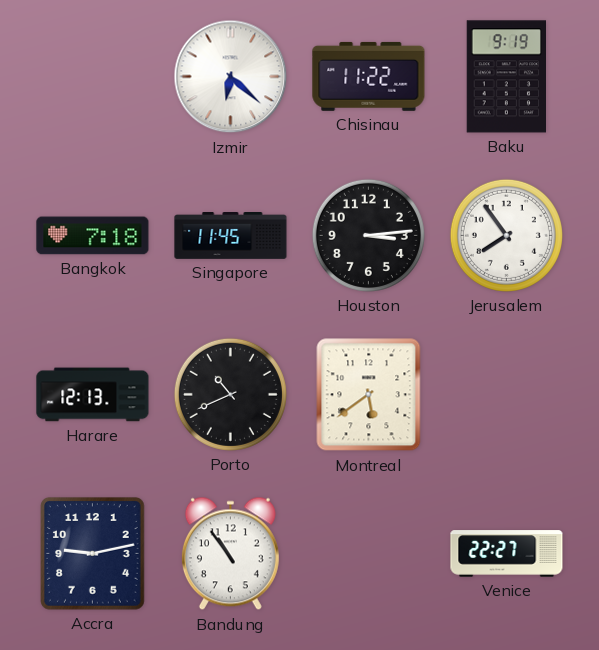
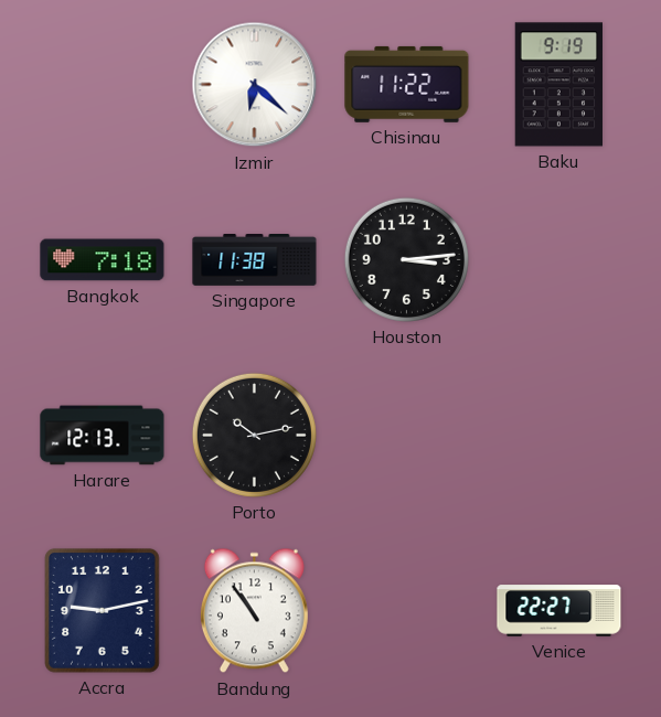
Singapore: 11:45 -> 11:38
Jerusalem: 7:54 -> none
Porto: 10:41 -> 10:13
Montreal: 5:39 -> none
